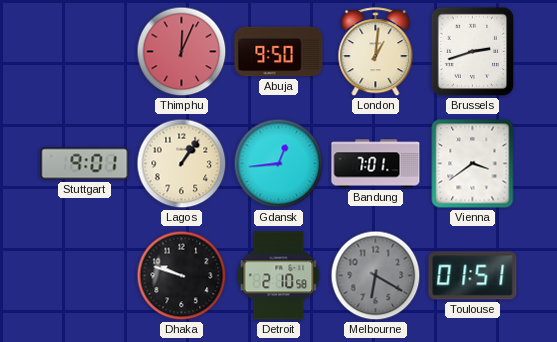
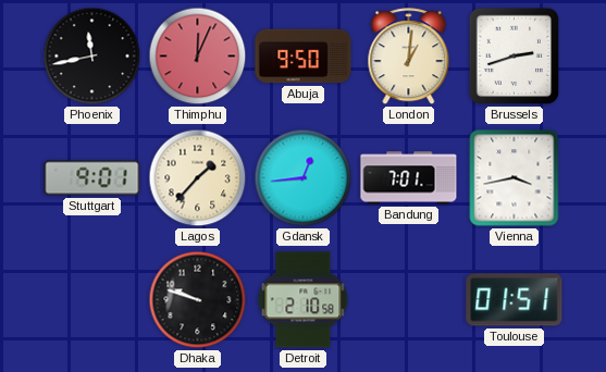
Phoenix: none -> 11:43
Lagos: 1:06 -> 1:37
Vienna: 3:39 -> 3:43
Melbourne: 6:20 -> none
